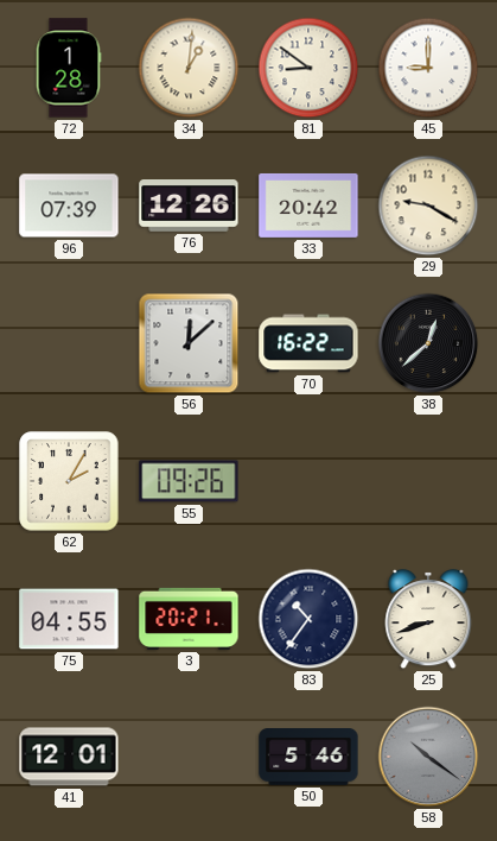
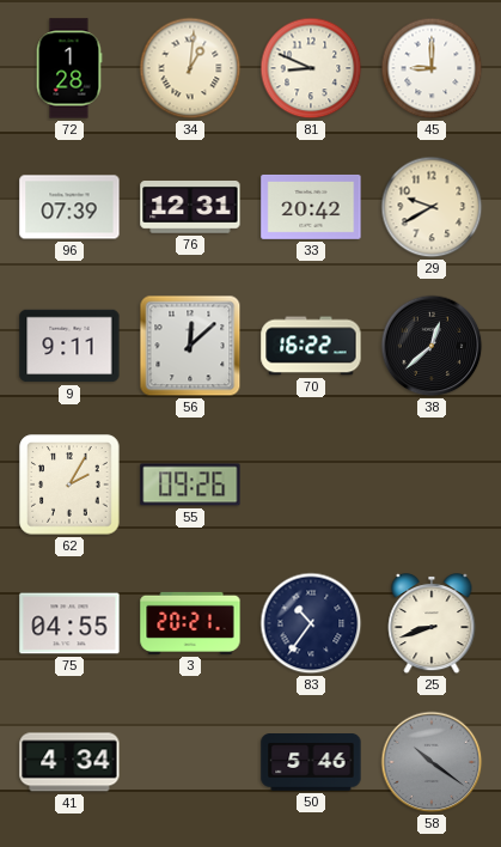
81: 8:51 -> 8:49
76: 12:26 -> 12:31
29: 9:20 -> 9:40
9: none -> 9:11
41: 12:01 -> 4:34
